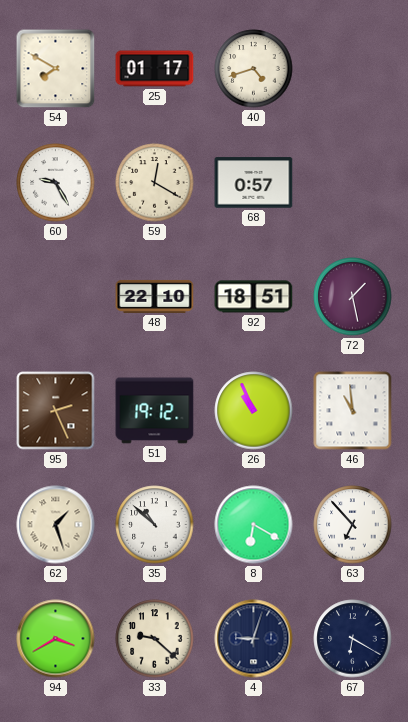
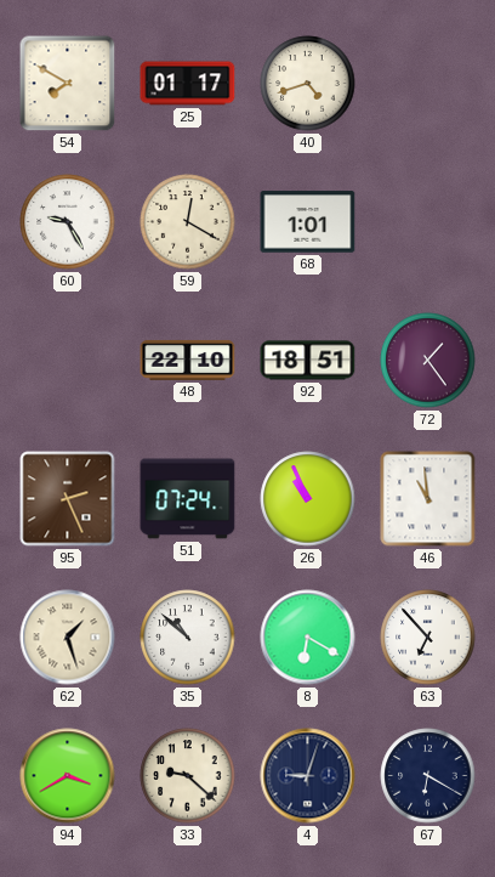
68: 0:57 -> 1:01
72: 1:28 -> 1:24
51: 19:12 -> 07:24
